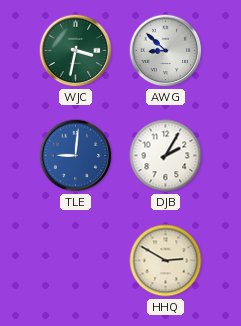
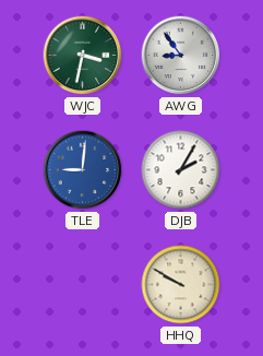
AWG: 8:52 -> 8:54
HHQ: 2:50 -> 9:50
